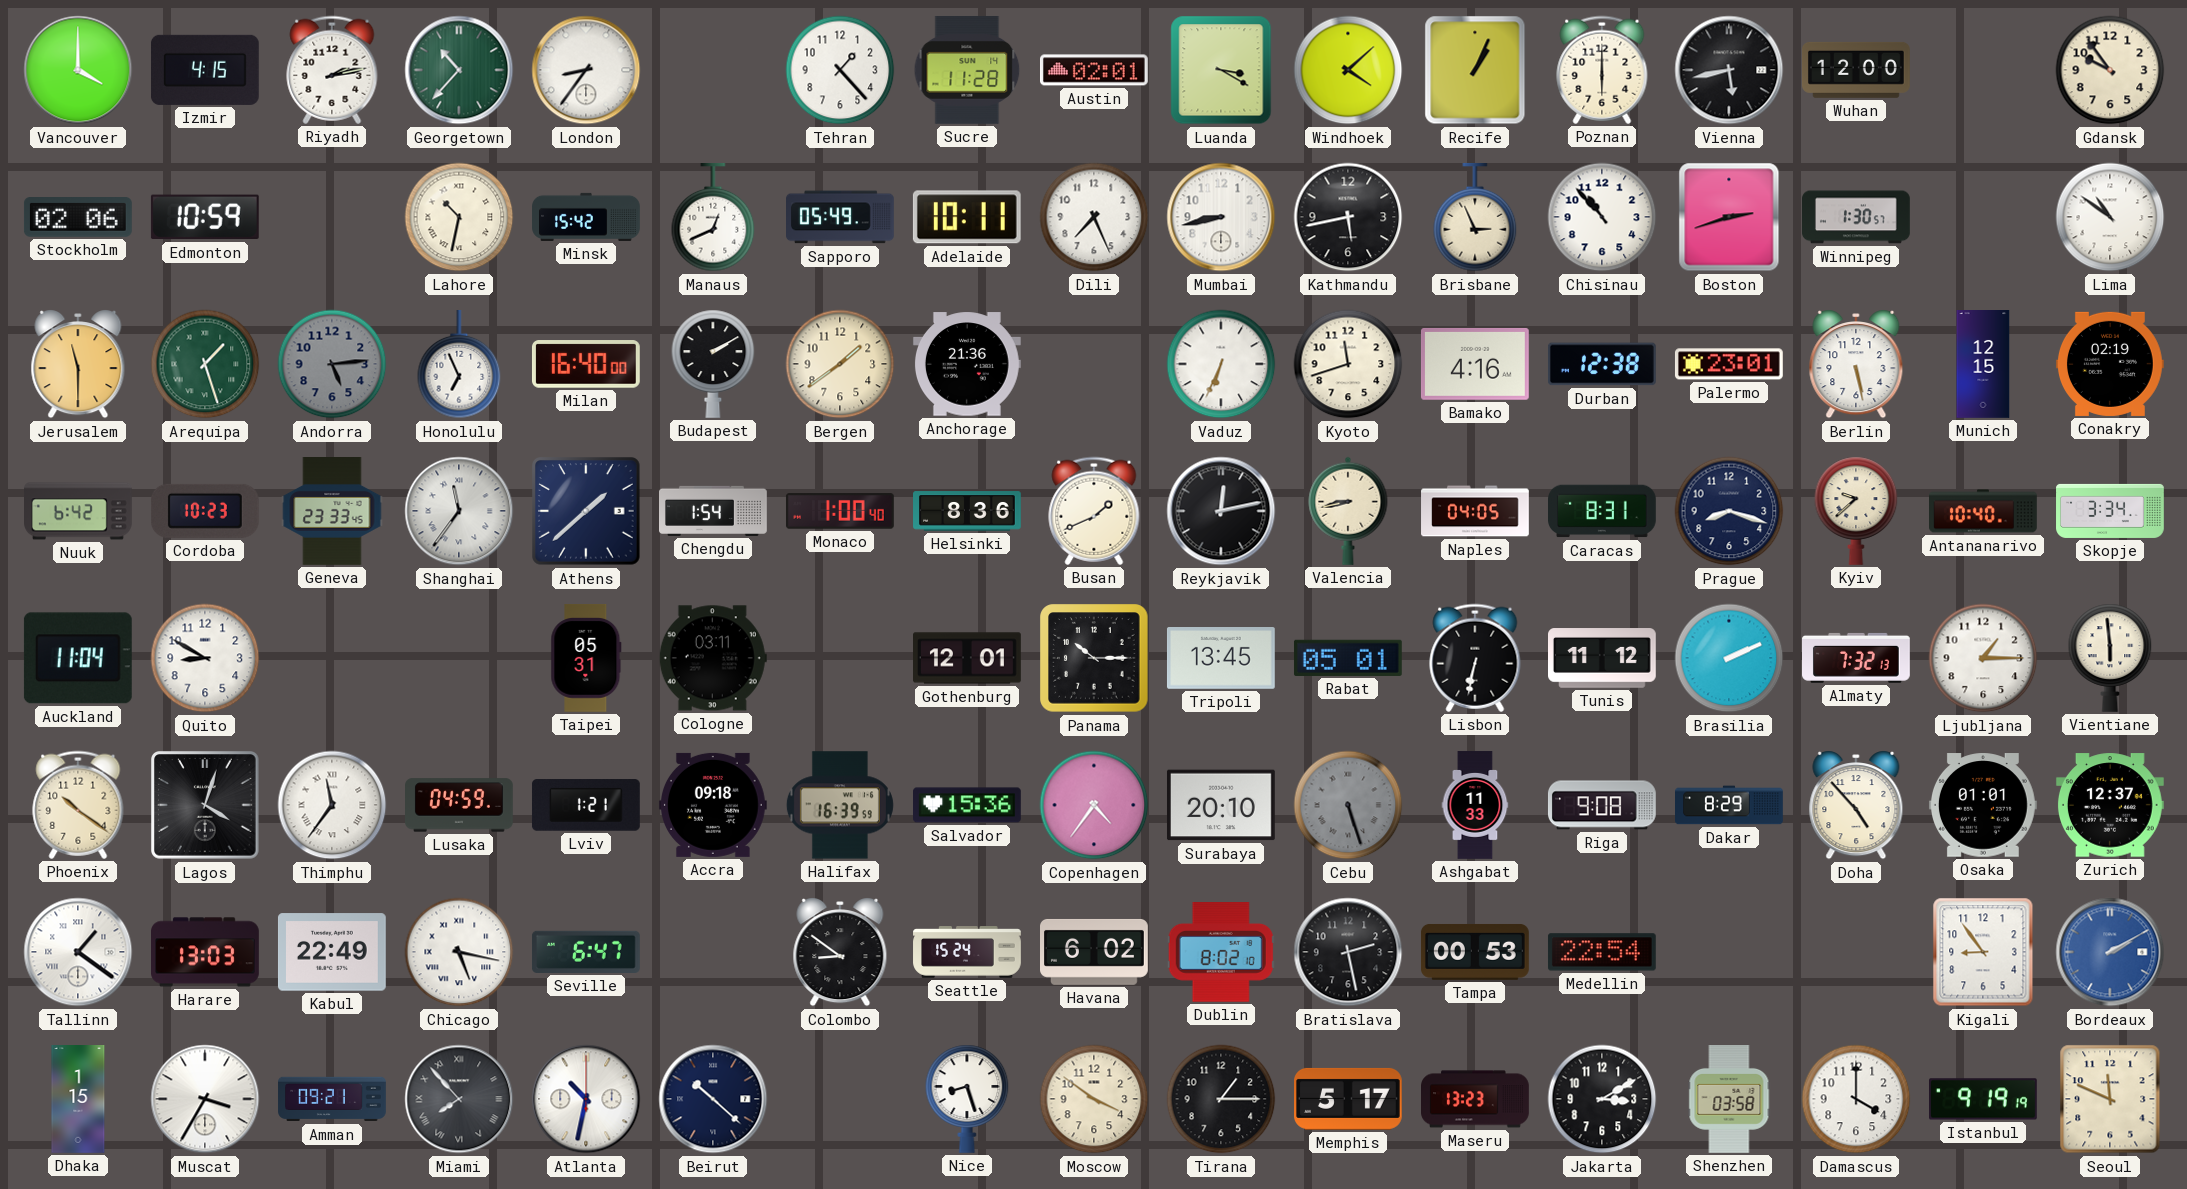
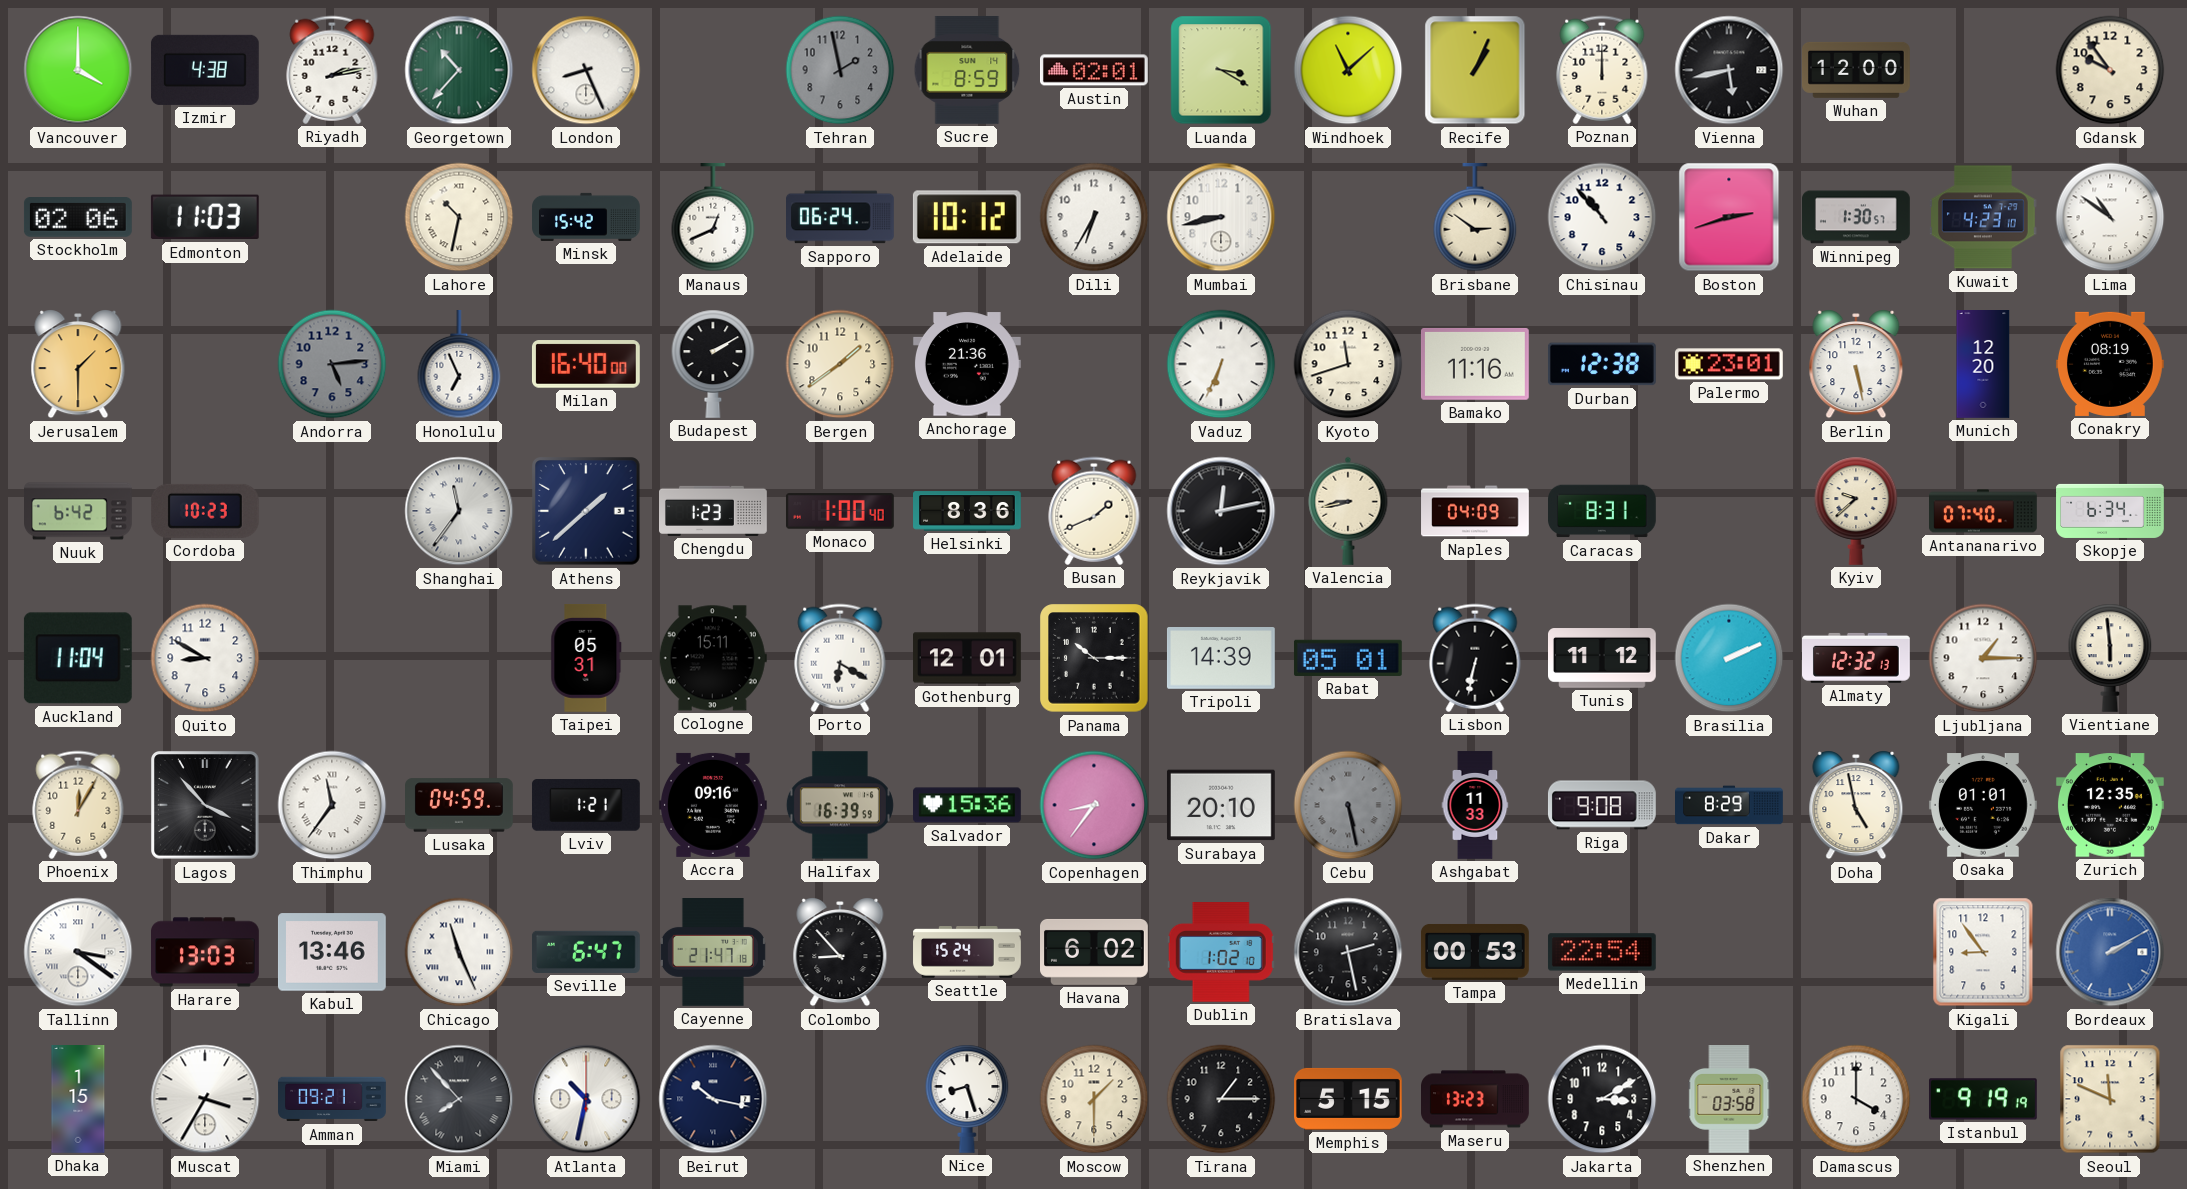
Izmir: 4:15 -> 4:38
London: 8:36 -> 8:26
Tehran: 1:23 -> 1:58
Tehran dial: white -> grey
Sucre: 11:28 -> 8:59
Windhoek: 4:08 -> 11:08
Poznan: 6:00 -> 12:00
Edmonton: 10:59 -> 11:03
Sapporo: 05:49 -> 06:24
Adelaide: 10:11 -> 10:12
Dili: 7:26 -> 6:35
Kathmandu: 5:43 -> none
Brisbane: 2:56 -> 2:51
Kuwait: none -> 4:23
Jerusalem: 11:30 -> 1:30
Arequipa: 1:27 -> none
Bamako: 4:16 -> 11:16
Munich: 12:15 -> 12:20
Conakry: 02:19 -> 08:19
Geneva: 23:33 -> none
Chengdu: 1:54 -> 1:23
Naples: 04:05 -> 04:09
Prague: 8:18 -> none
Antananarivo: 10:40 -> 07:40
Skopje: 3:34 -> 6:34
Cologne: 03:11 -> 15:11
Porto: none -> 6:20
Tripoli: 13:45 -> 14:39
Almaty: 7:32 -> 12:32
Phoenix: 10:21 -> 12:05
Lagos: 4:03 -> 3:53
Accra: 09:18 -> 09:16
Copenhagen: 4:36 -> 8:36
Cebu: 5:27 -> 5:28
Doha: 4:53 -> 4:58
Zurich: 12:37 -> 12:35
Tallinn: 1:21 -> 3:21
Kabul: 22:49 -> 13:46
Chicago: 5:17 -> 11:26
Cayenne: none -> 21:47
Colombo: 8:51 -> 8:53
Dublin: 8:02 -> 1:02
Beirut: 10:22 -> 10:17
Moscow: 3:51 -> 1:30
Memphis: 5:17 -> 5:15
